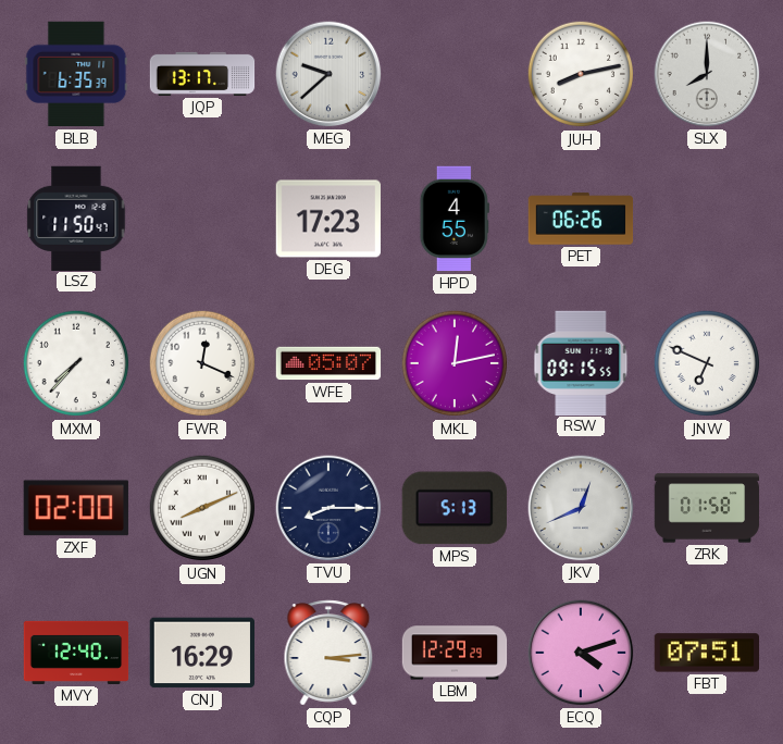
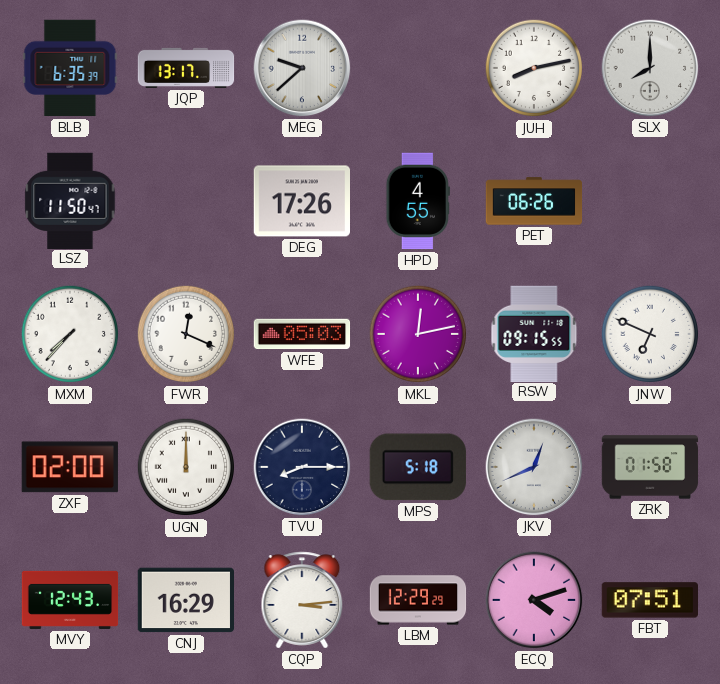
DEG: 17:23 -> 17:26
WFE: 05:07 -> 05:03
UGN: 8:11 -> 12:00
MPS: 5:13 -> 5:18
MVY: 12:40 -> 12:43
